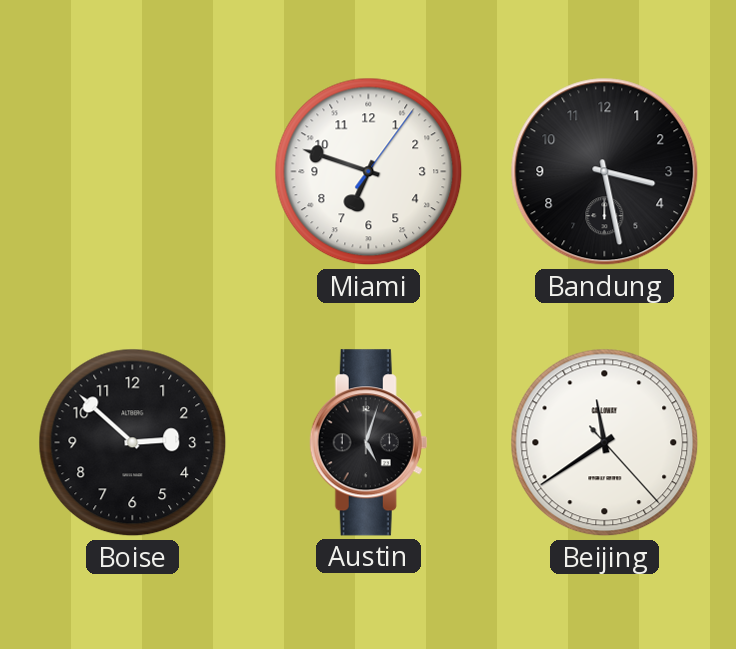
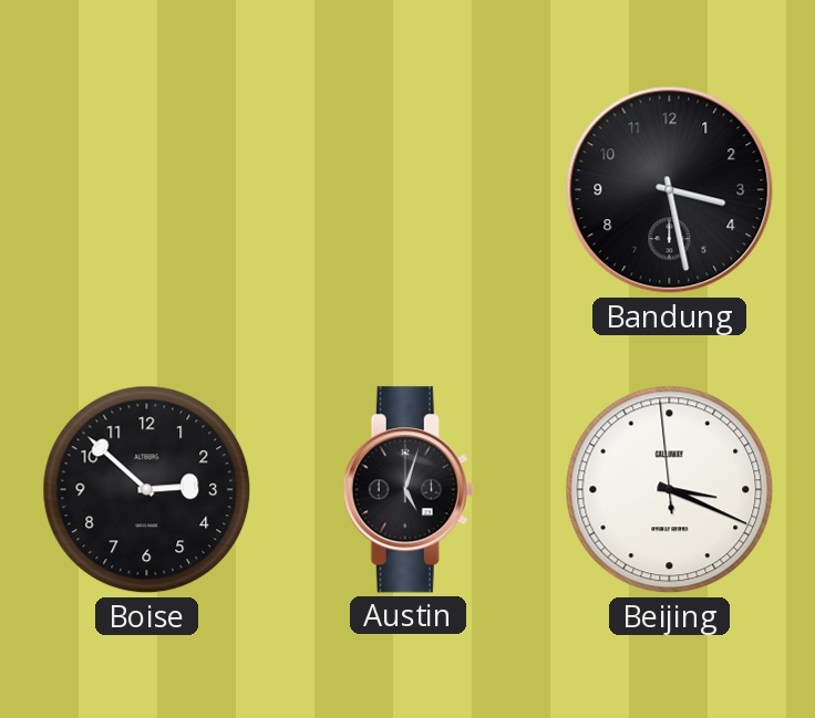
Miami: 6:48 -> none
Beijing: 11:39 -> 3:18
